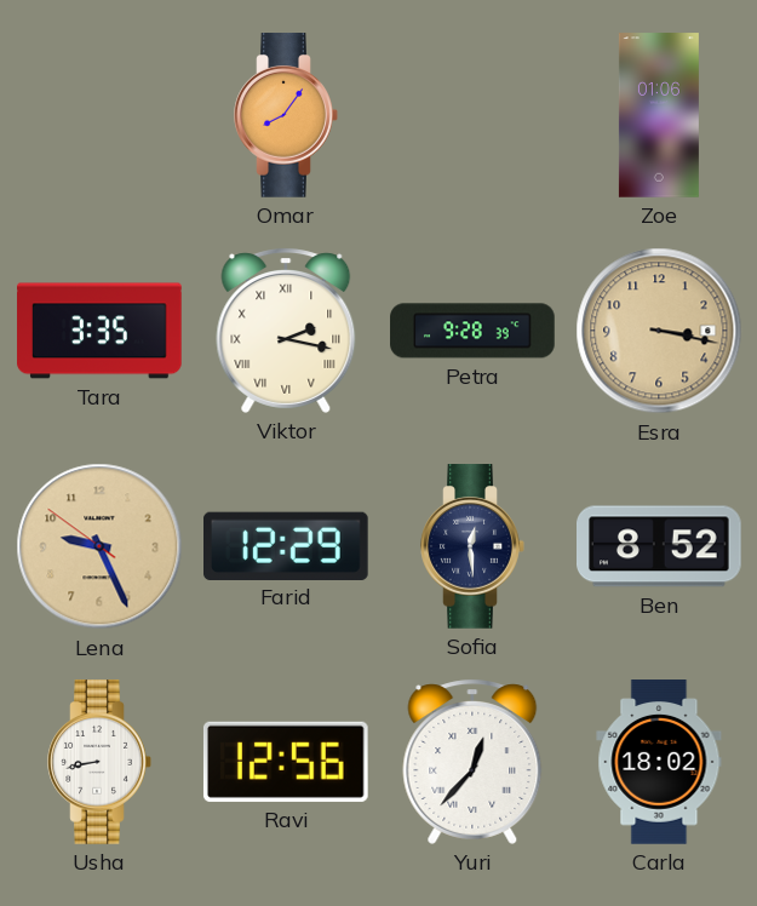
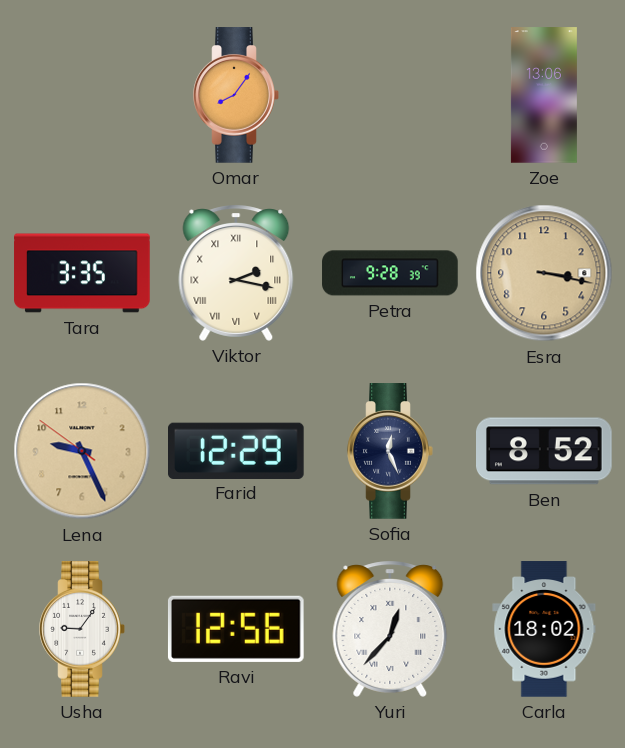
Zoe: 01:06 -> 13:06
Sofia: 12:29 -> 12:26
Usha: 8:43 -> 9:06
